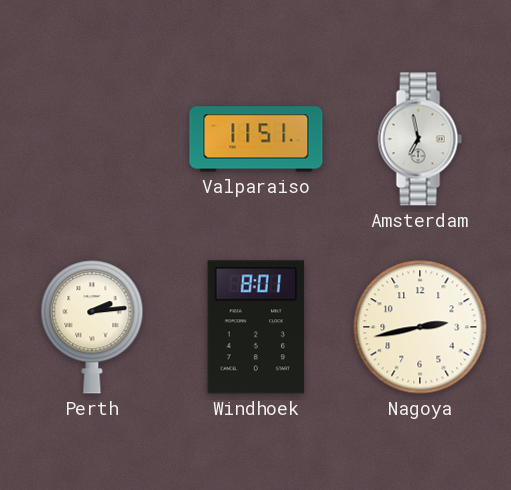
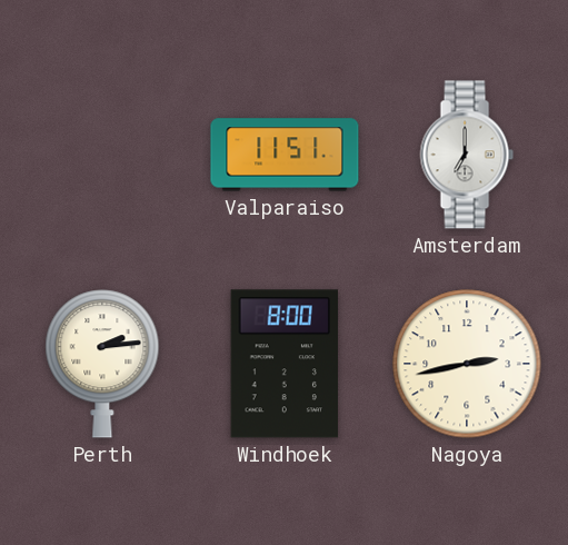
Amsterdam: 6:58 -> 7:00
Windhoek: 8:01 -> 8:00
